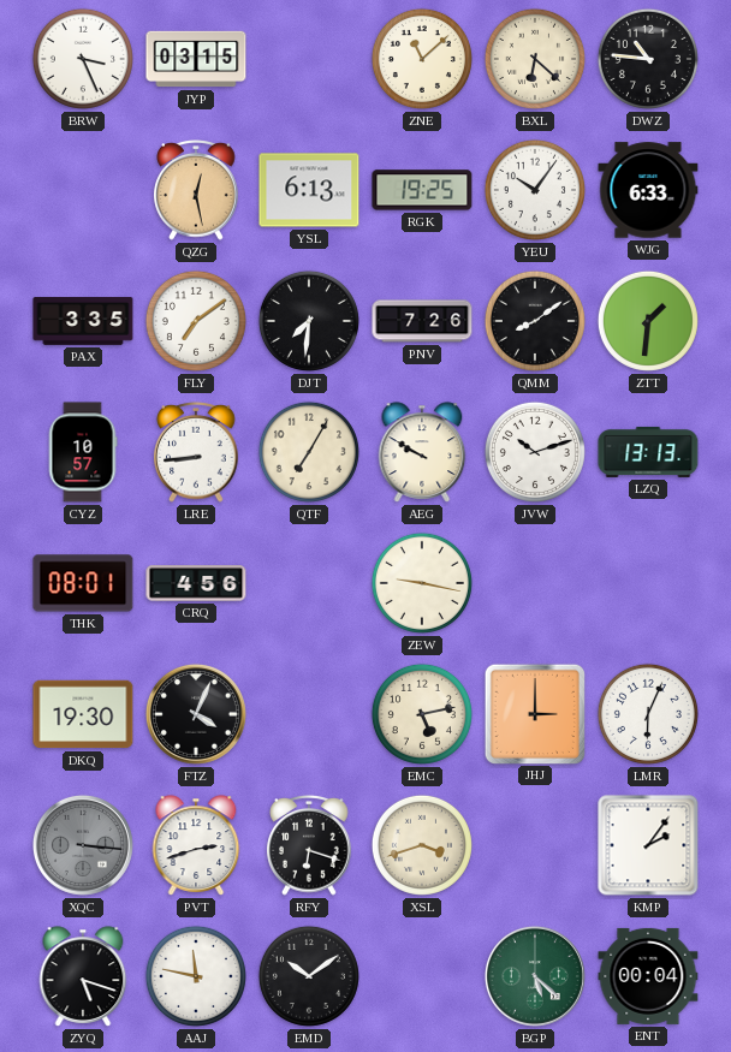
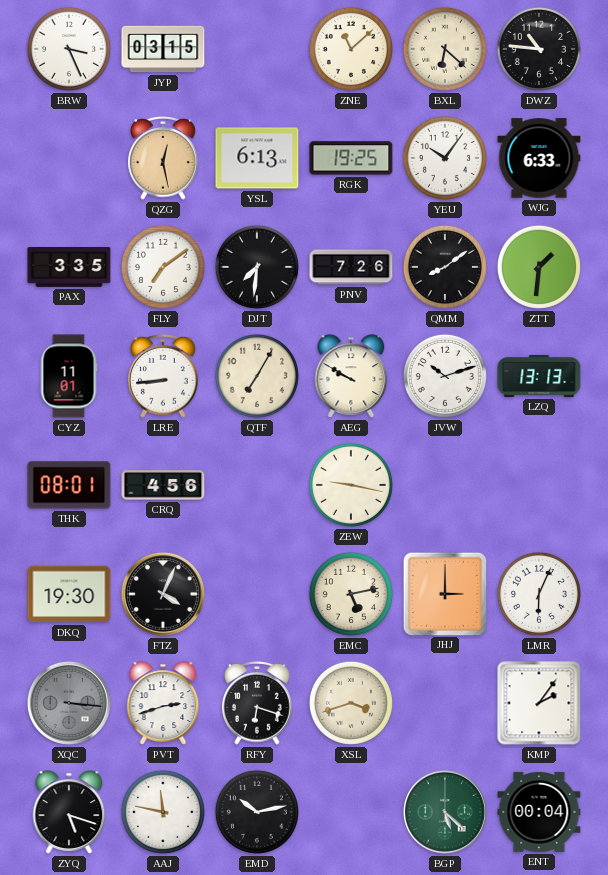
CYZ: 10:57 -> 11:01
EMD: 10:09 -> 10:13
